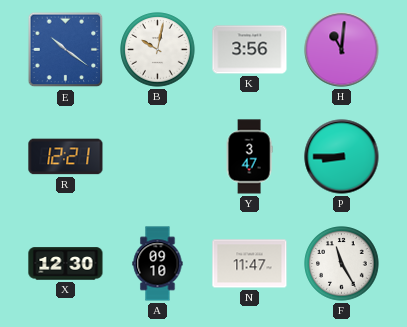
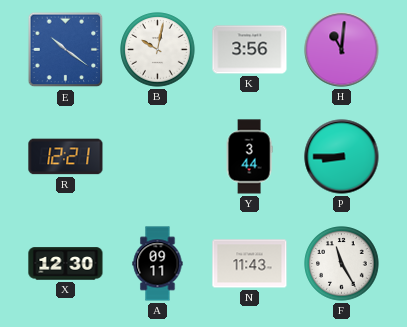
Y: 3:47 -> 3:44
A: 09:10 -> 09:11
N: 11:47 -> 11:43
